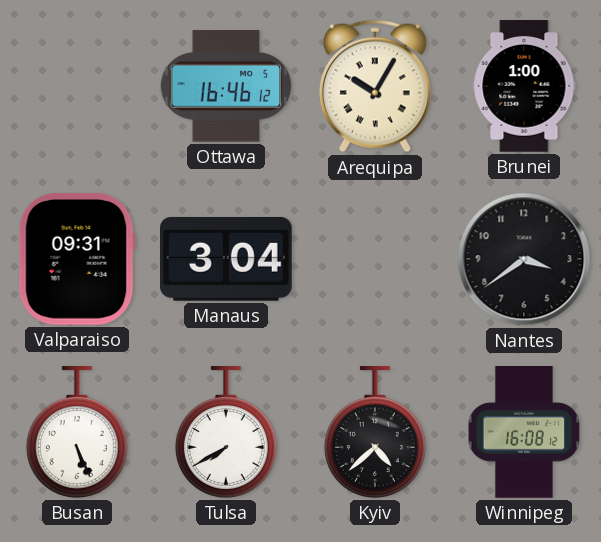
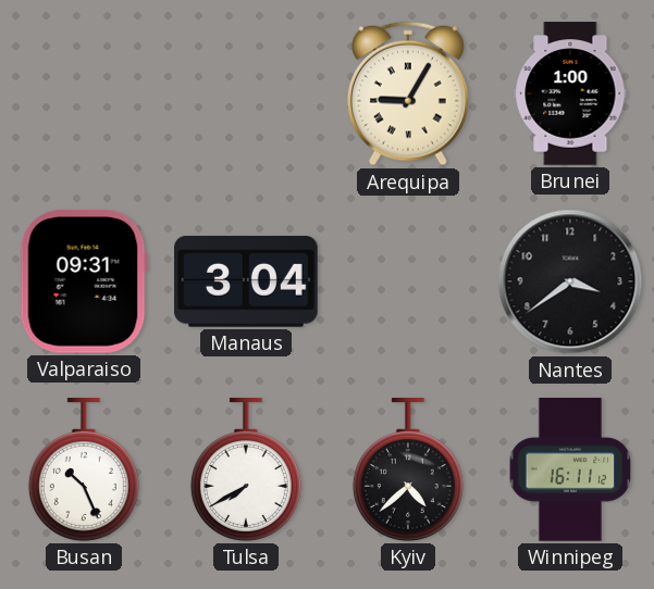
Ottawa: 16:46 -> none
Arequipa: 10:05 -> 9:05
Busan: 5:26 -> 10:26
Winnipeg: 16:08 -> 16:11
